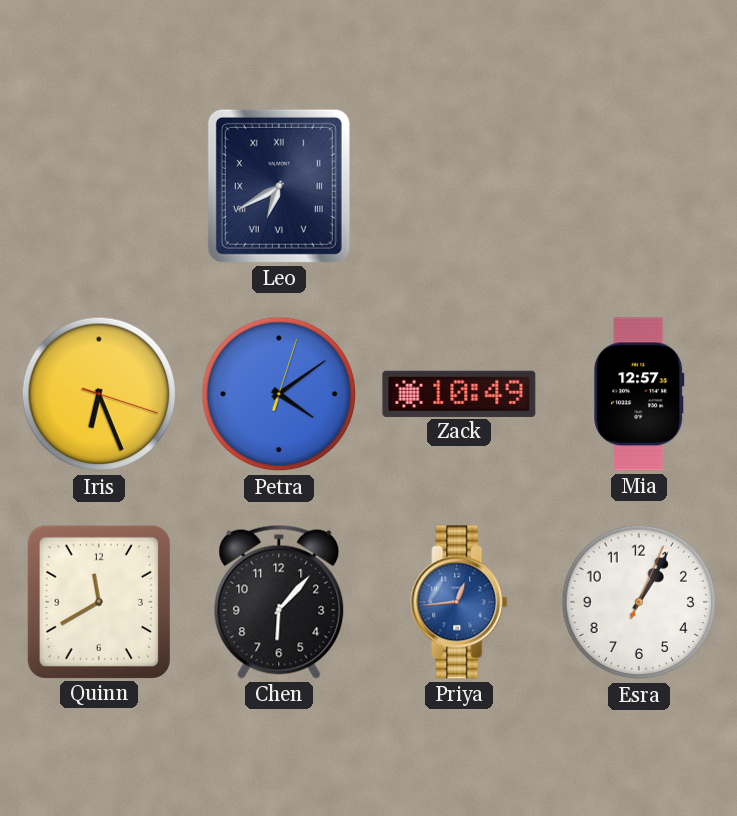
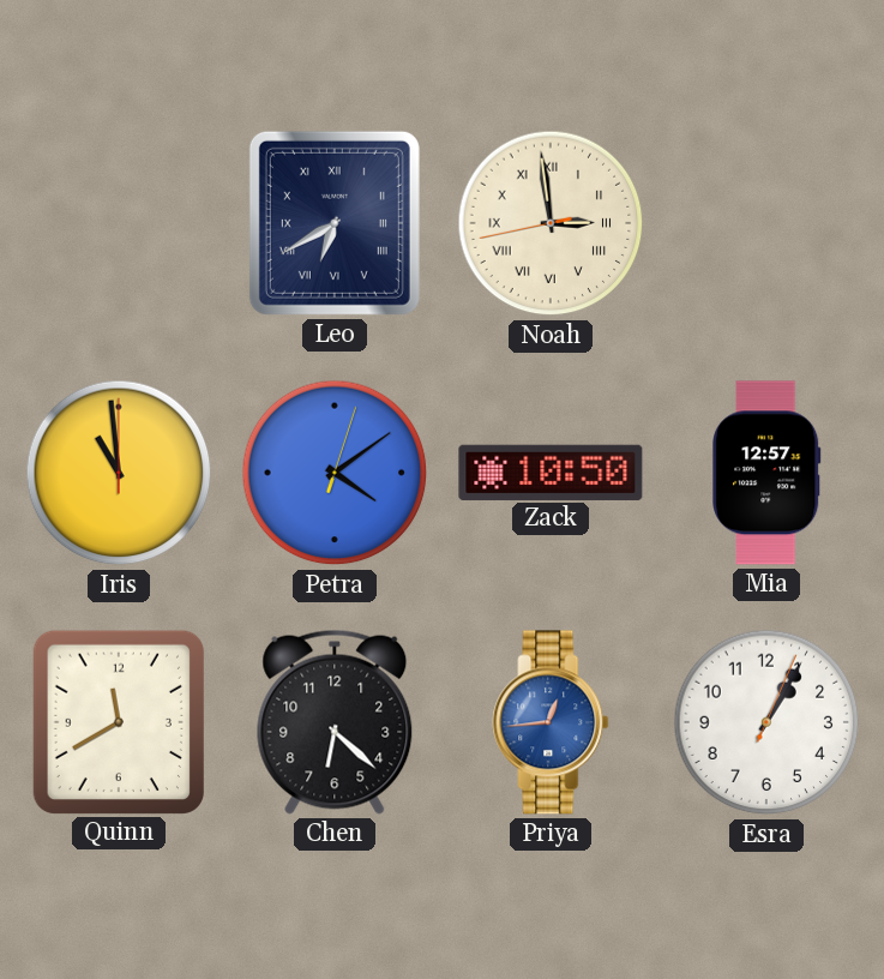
Noah: none -> 2:58
Iris: 6:26 -> 10:59
Zack: 10:49 -> 10:50
Chen: 6:07 -> 6:22
